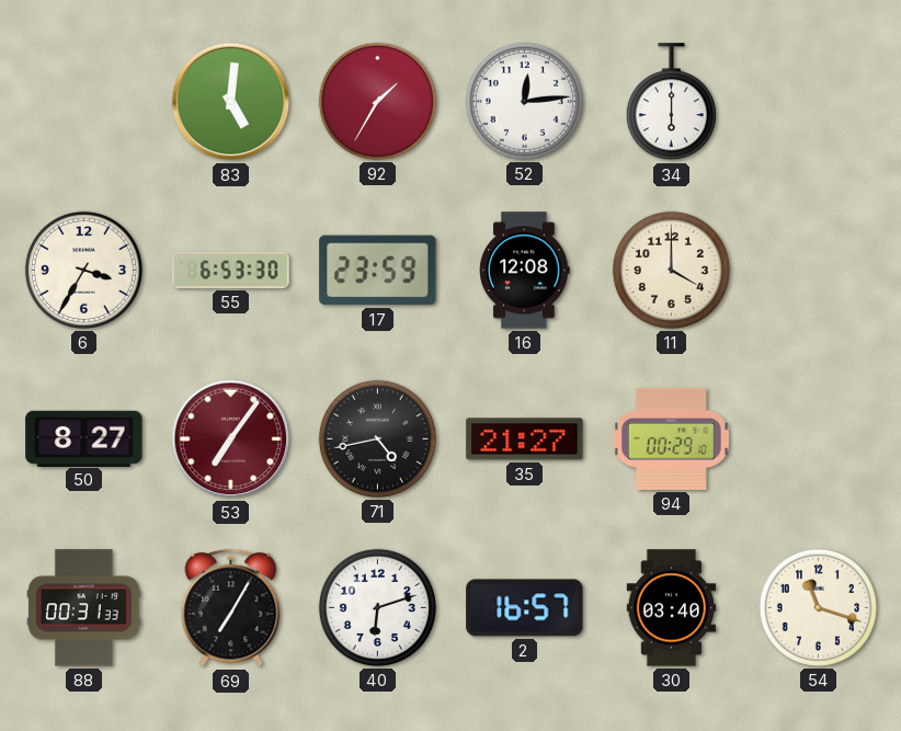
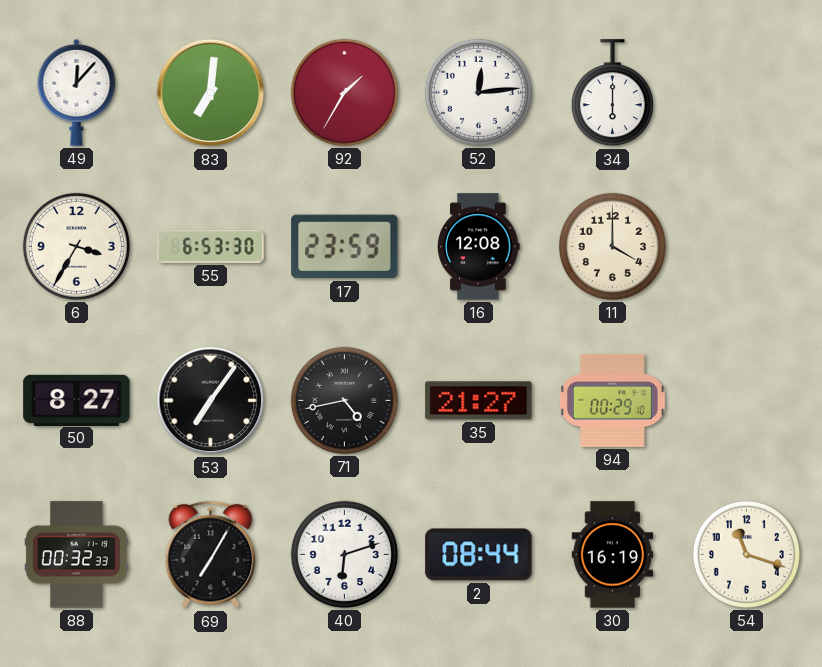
49: none -> 12:07
83: 5:01 -> 7:01
53 dial: burgundy -> black
88: 00:31 -> 00:32
2: 16:57 -> 08:44
30: 03:40 -> 16:19
